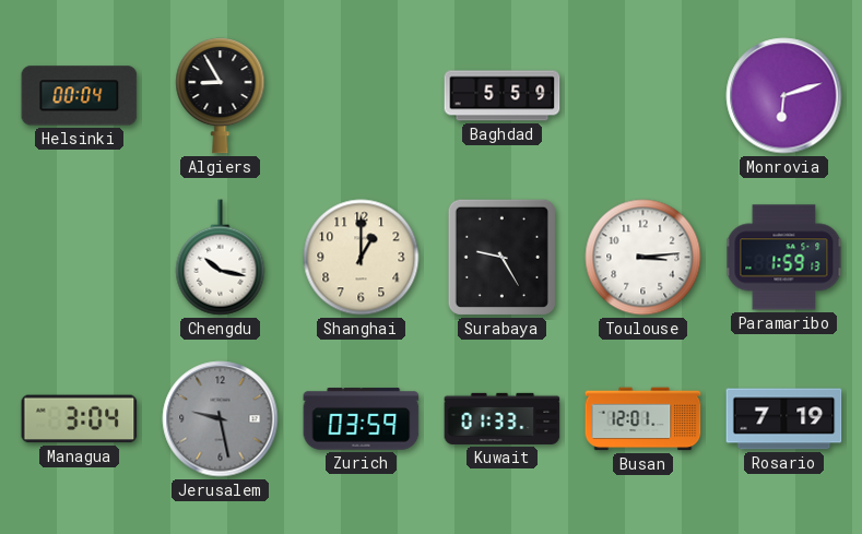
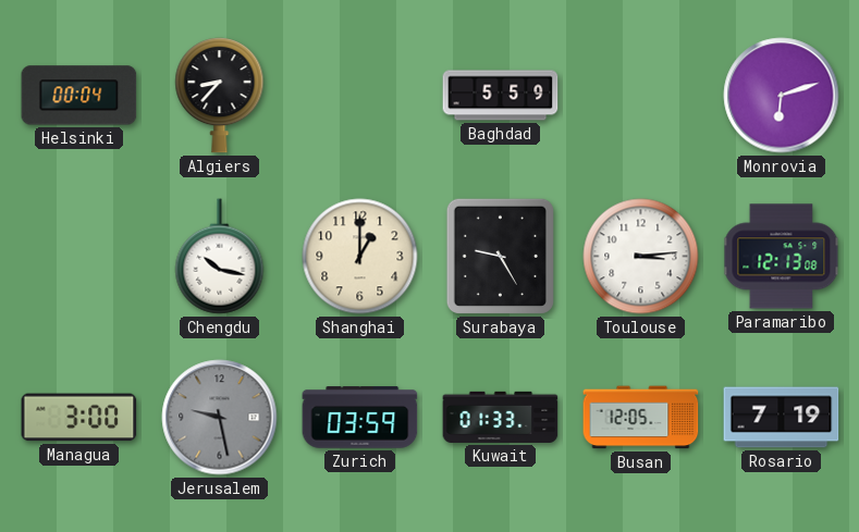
Algiers: 8:55 -> 8:37
Paramaribo: 1:59 -> 12:13
Managua: 3:04 -> 3:00
Busan: 12:01 -> 12:05
